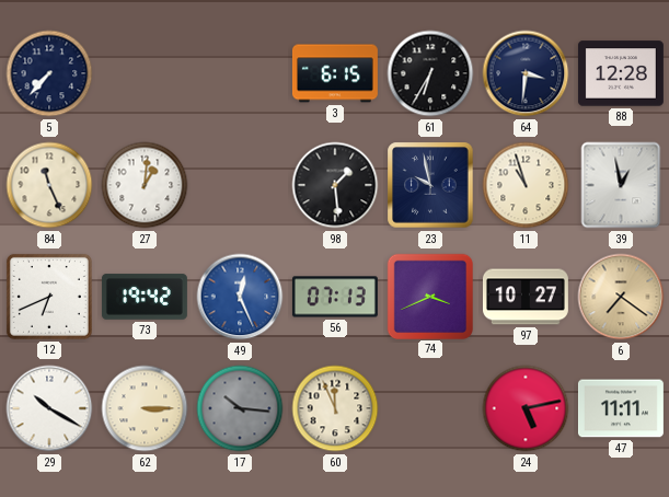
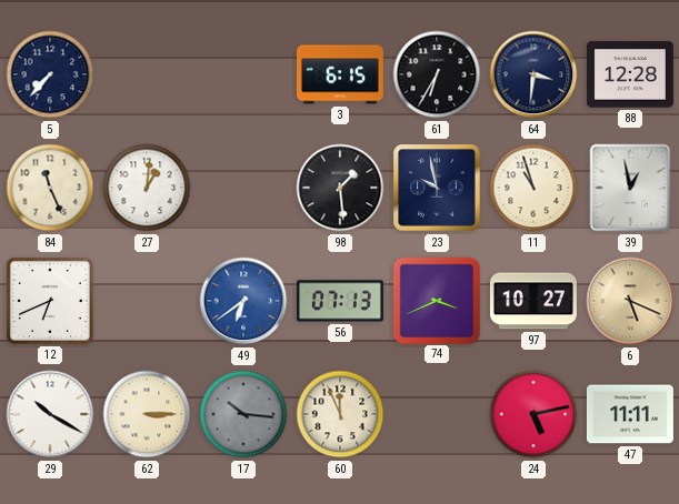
73: 19:42 -> none
49: 12:26 -> 6:39
6: 7:21 -> 5:19
